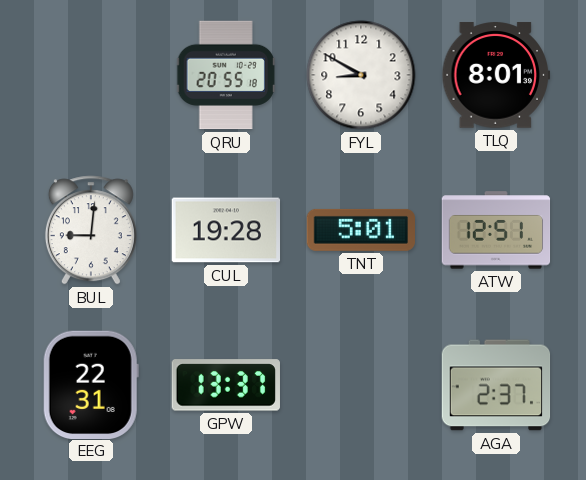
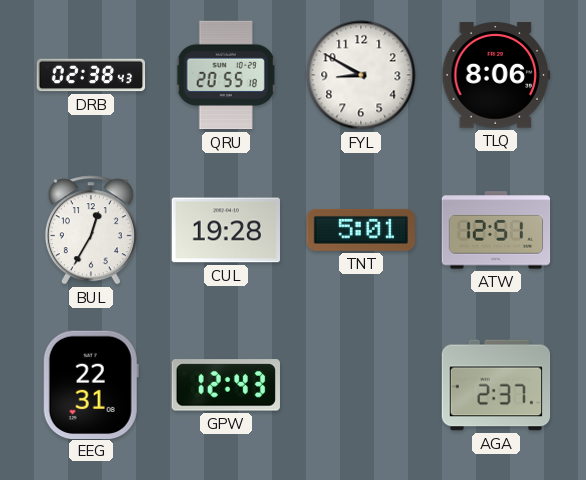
DRB: none -> 02:38
TLQ: 8:01 -> 8:06
BUL: 9:01 -> 12:35
GPW: 13:37 -> 12:43
